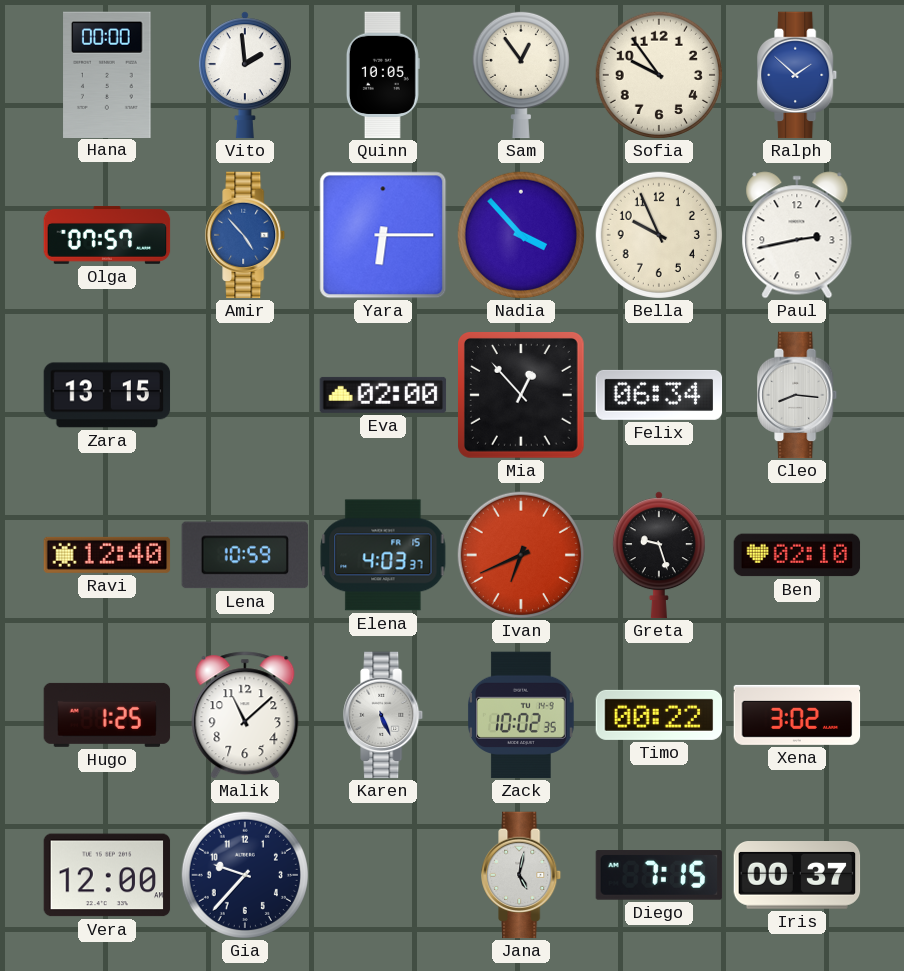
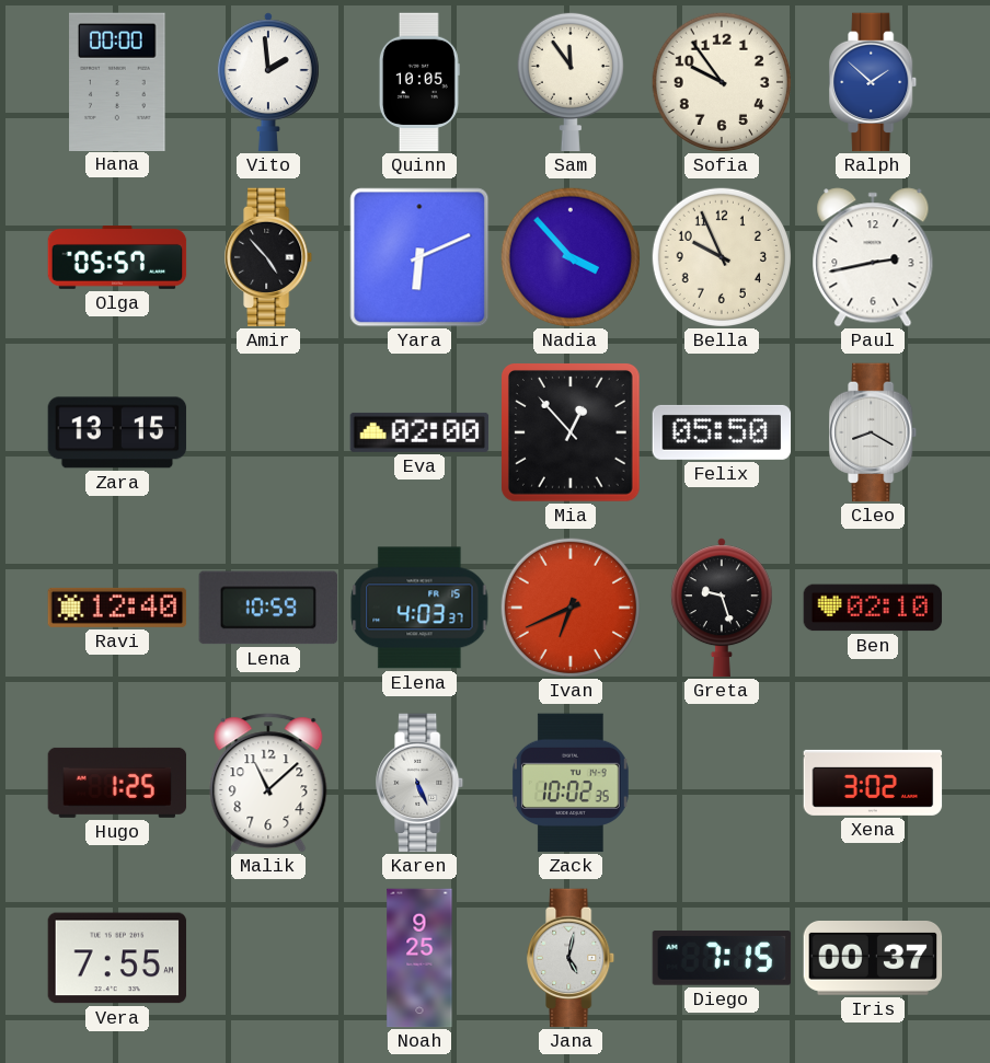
Sam: 12:54 -> 11:54
Olga: 07:57 -> 05:57
Amir dial: blue -> black
Yara: 6:15 -> 6:11
Felix: 06:34 -> 05:50
Cleo: 8:16 -> 8:20
Timo: 00:22 -> none
Vera: 12:00 -> 7:55
Gia: 9:37 -> none
Noah: none -> 9:25
